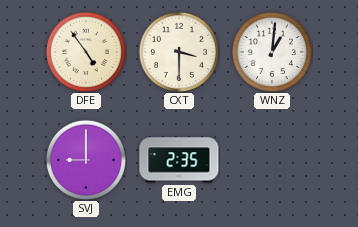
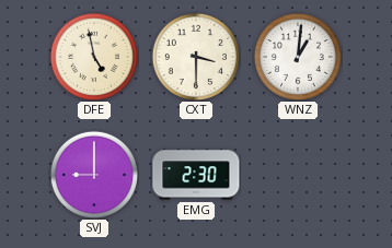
DFE: 4:54 -> 4:58
EMG: 2:35 -> 2:30
